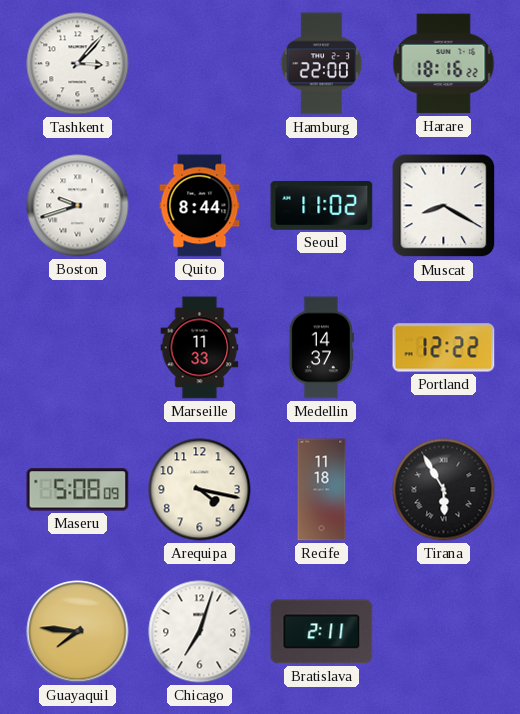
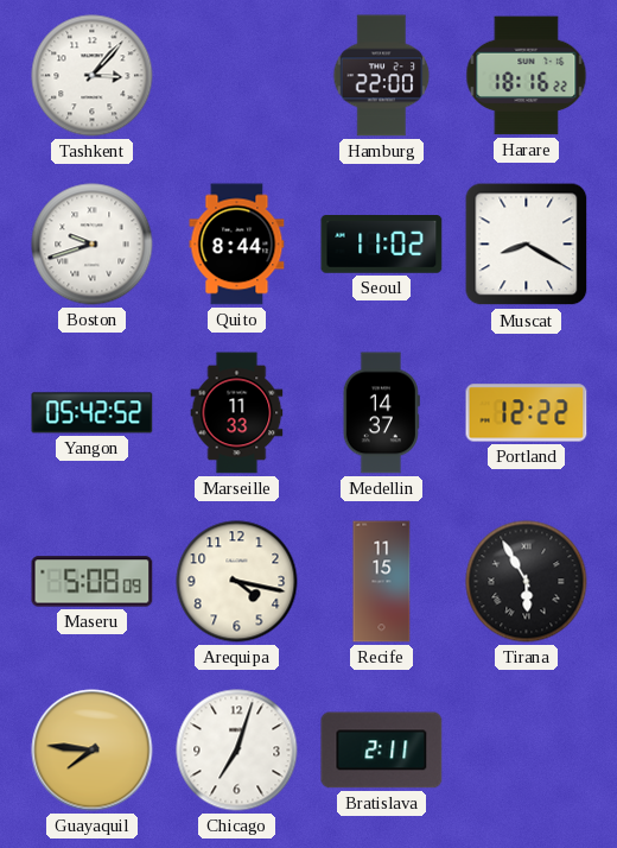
Yangon: none -> 05:42
Recife: 11:18 -> 11:15
